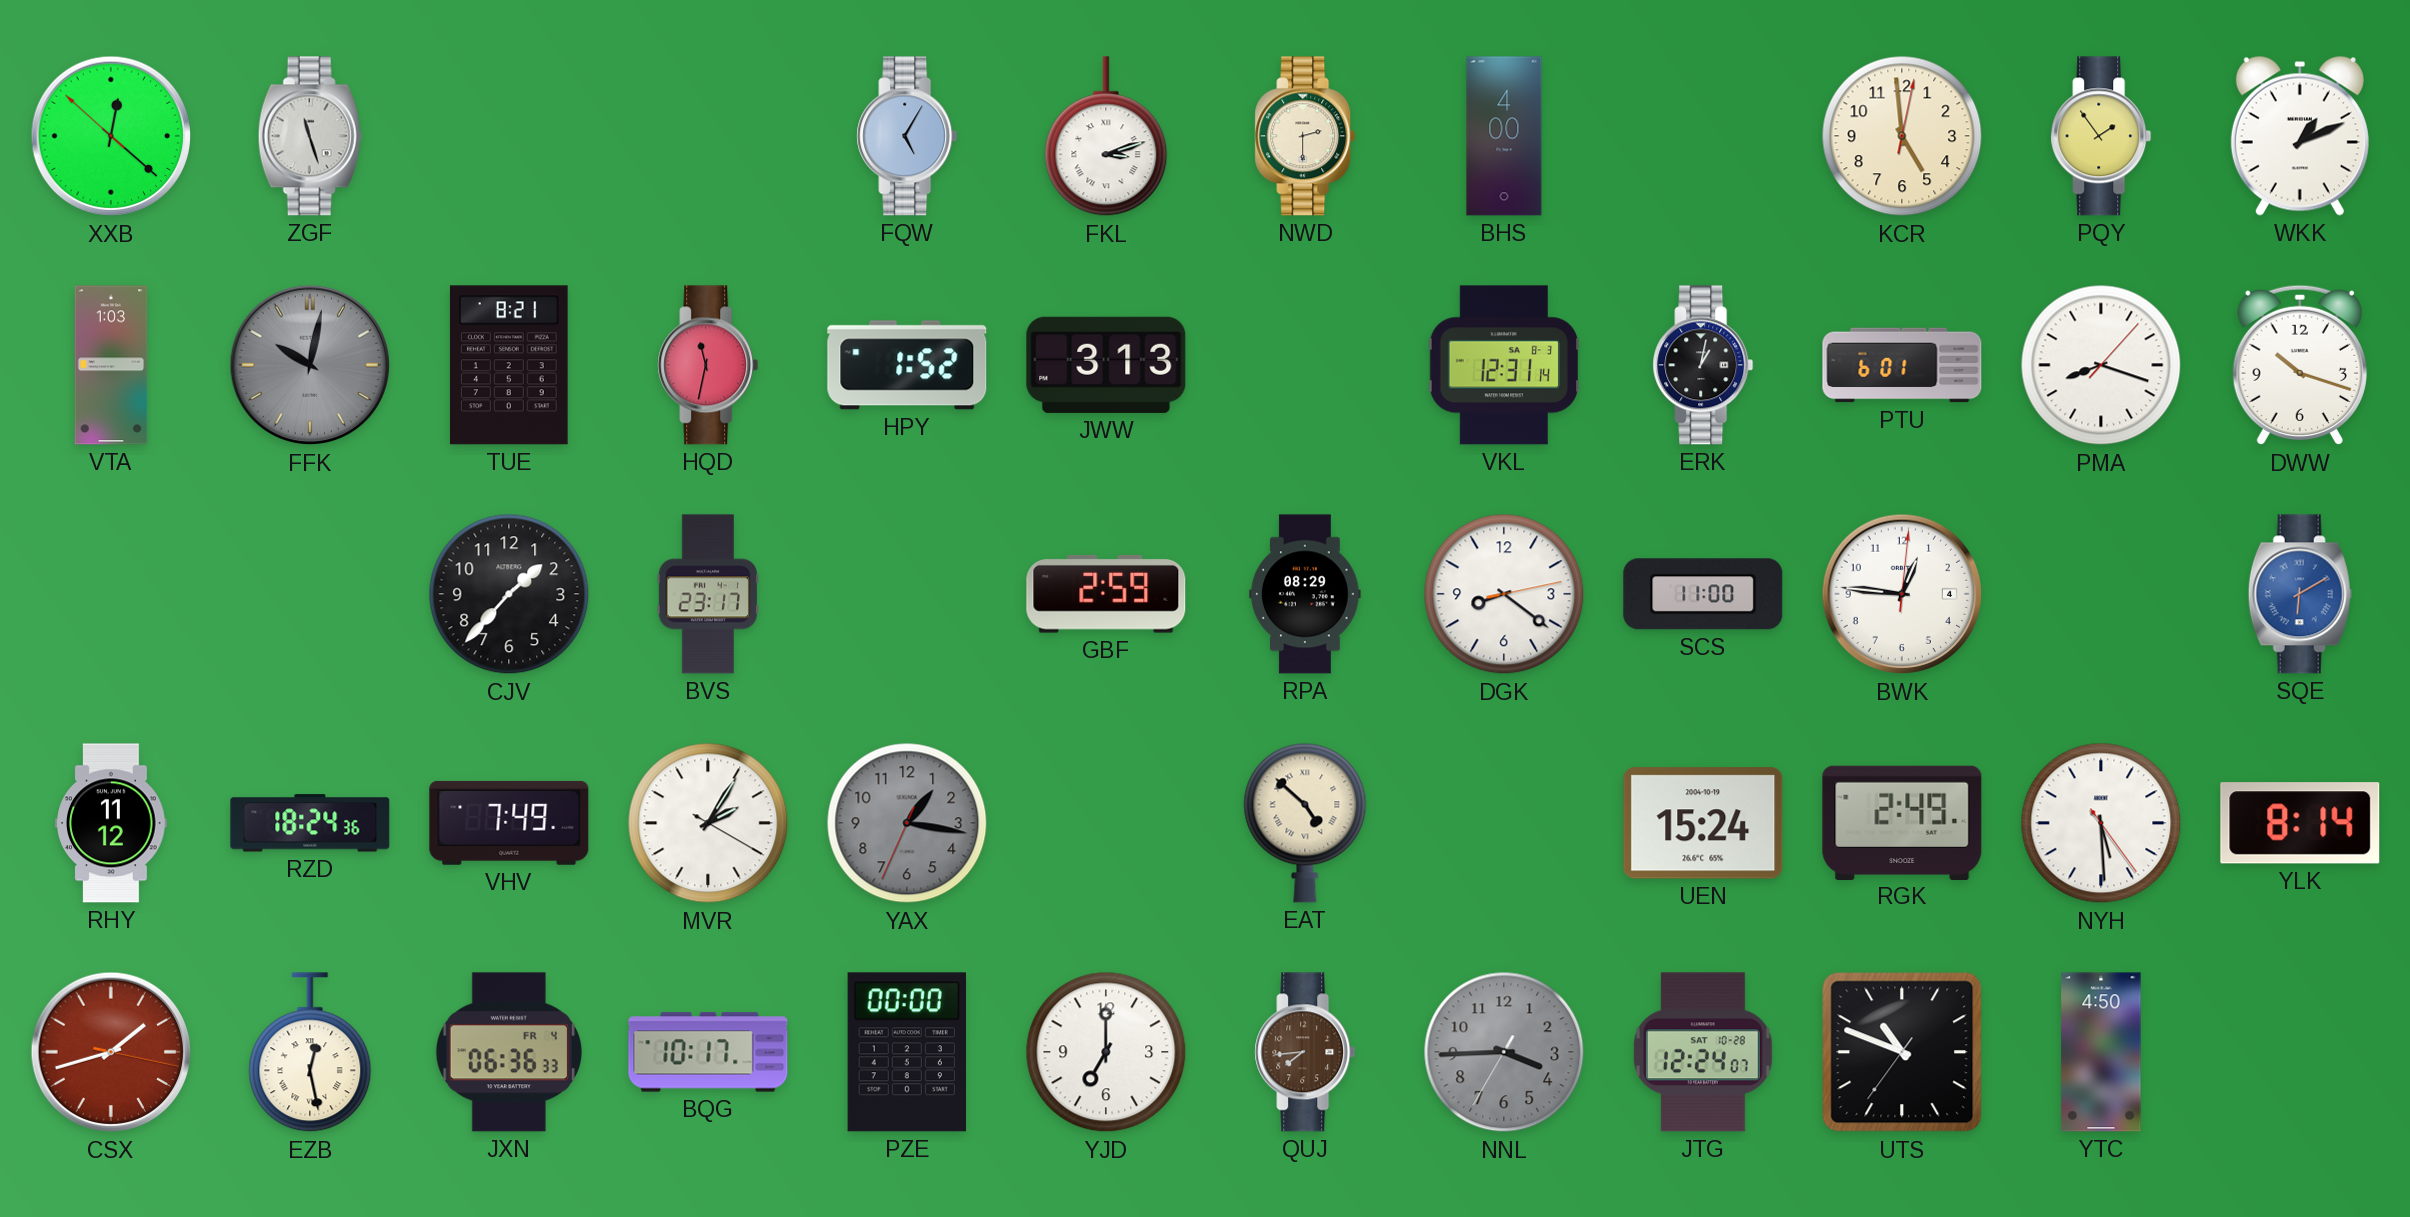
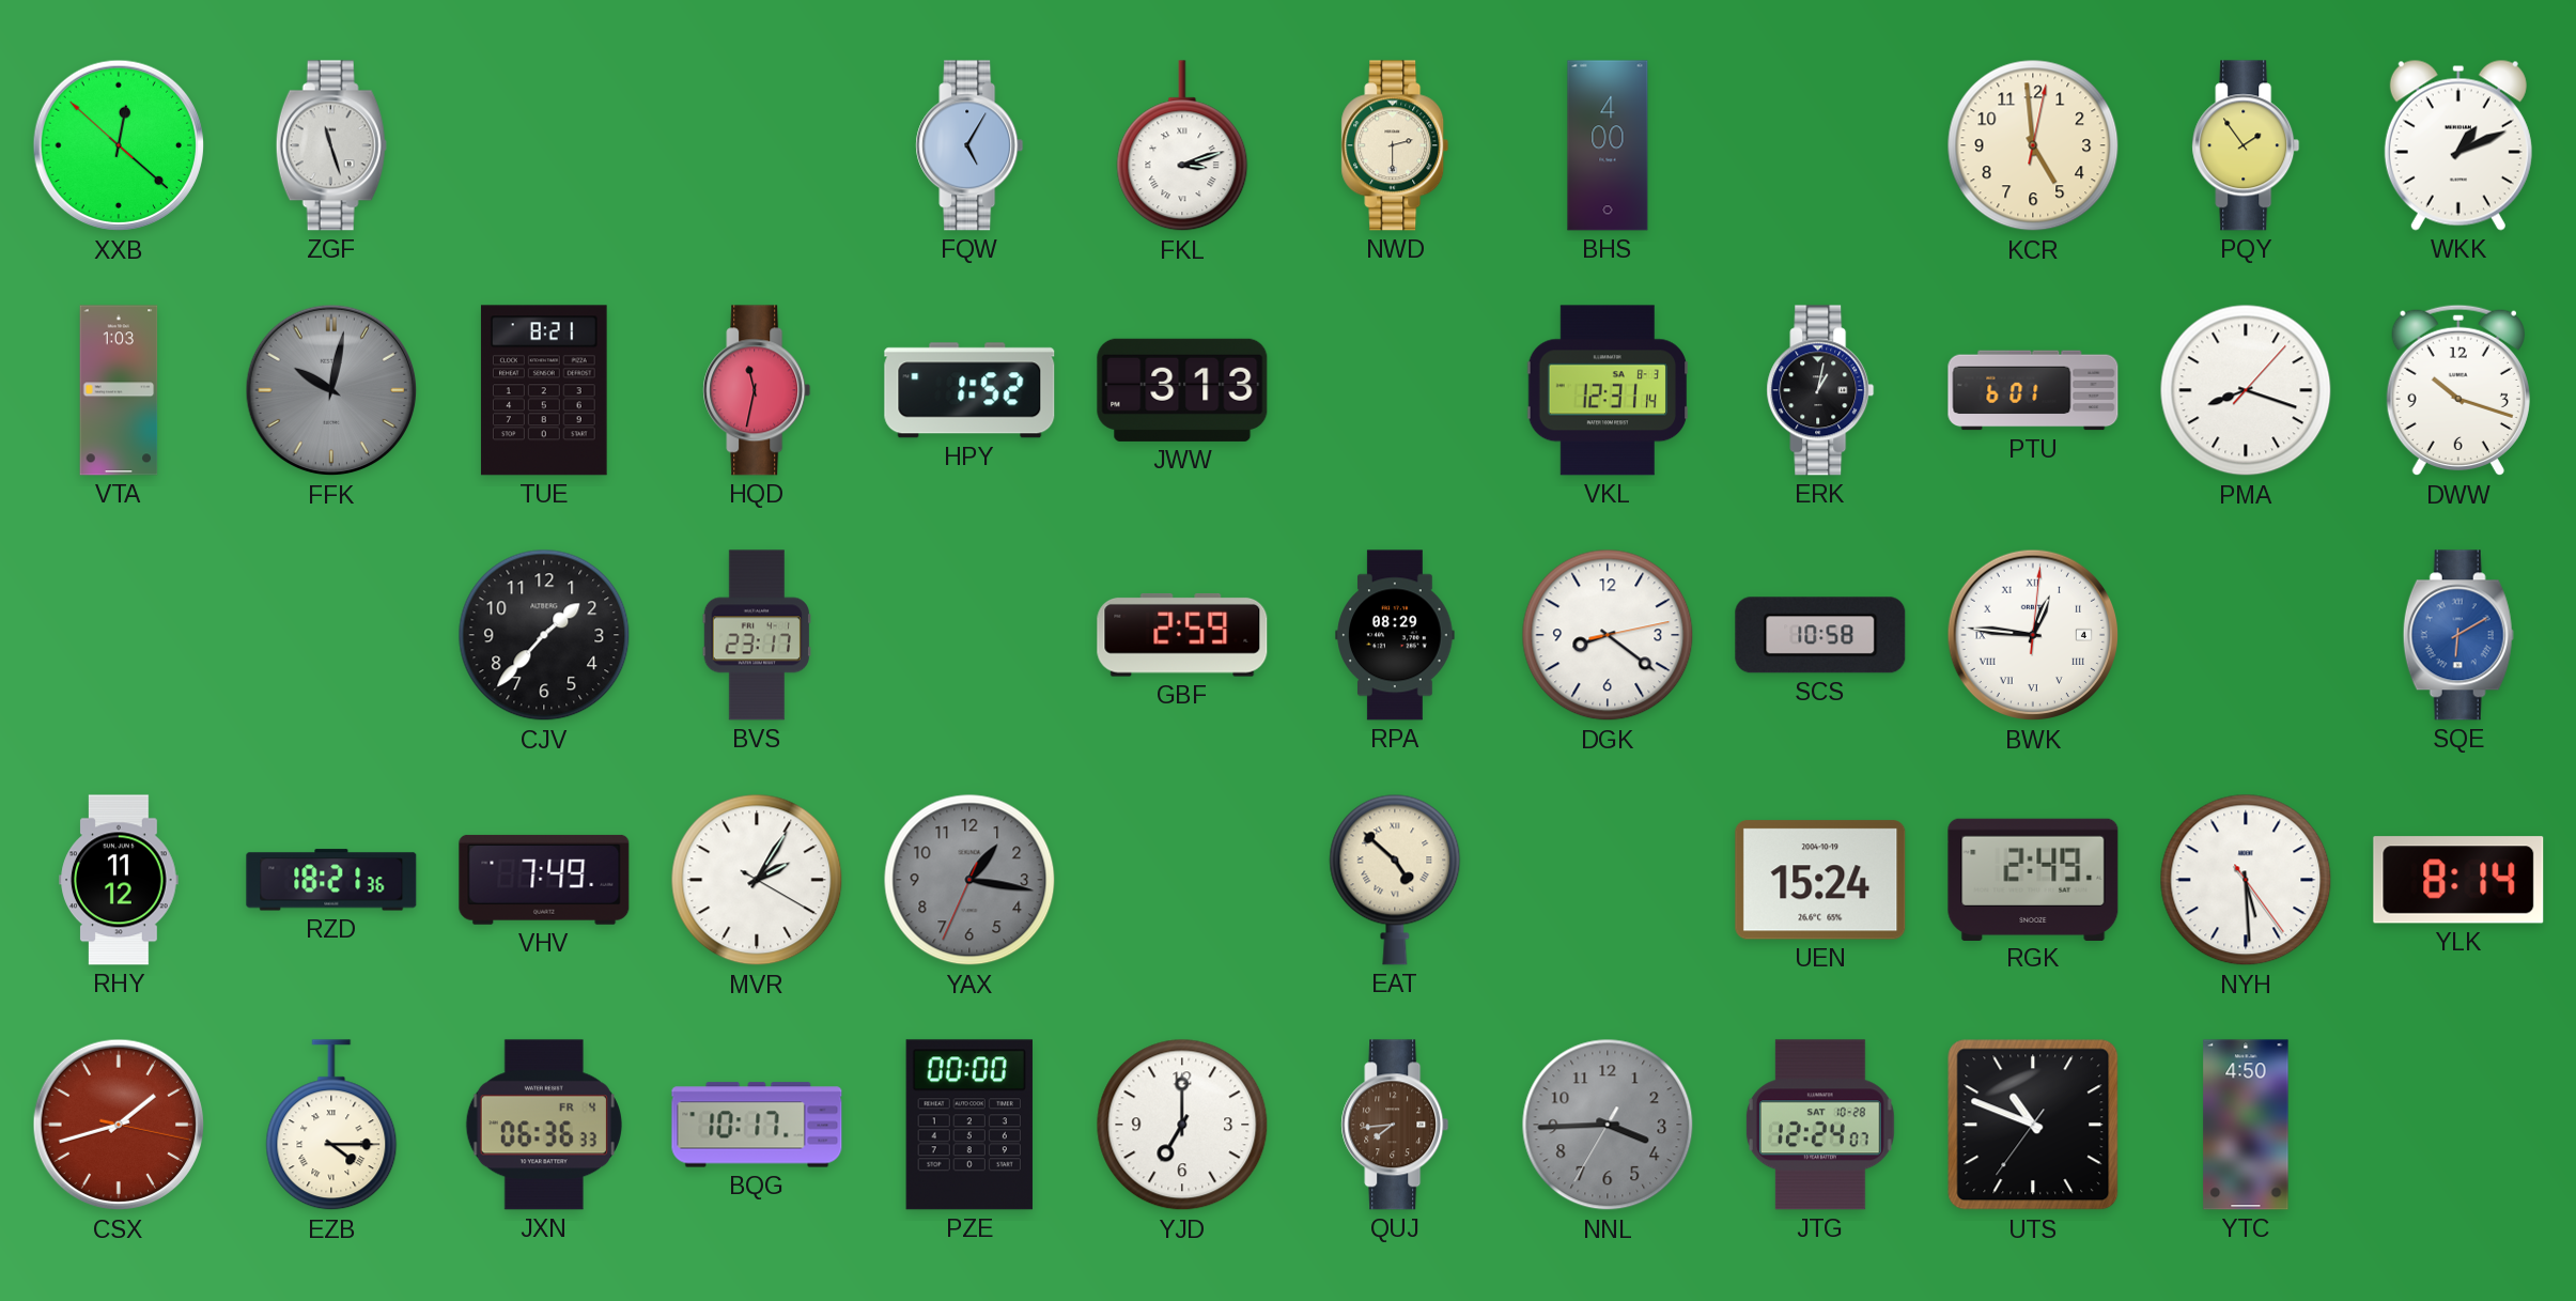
SCS: 11:00 -> 10:58
BWK numerals: Arabic -> Roman
RZD: 18:24 -> 18:21
EZB: 12:28 -> 4:15
